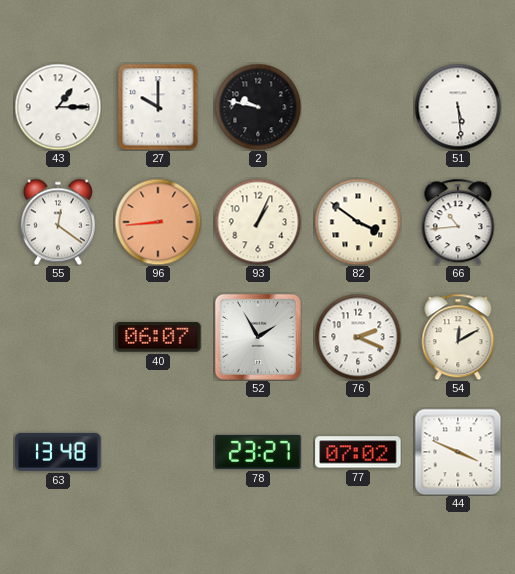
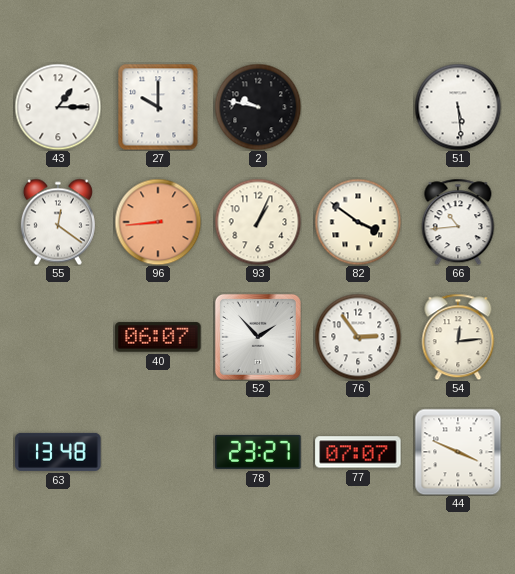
52: 1:55 -> 1:53
76: 2:19 -> 2:54
54: 12:10 -> 12:14
77: 07:02 -> 07:07
